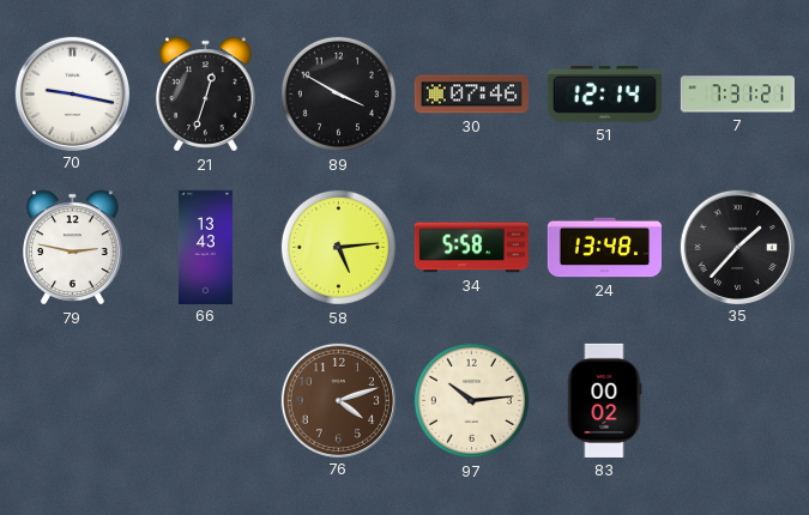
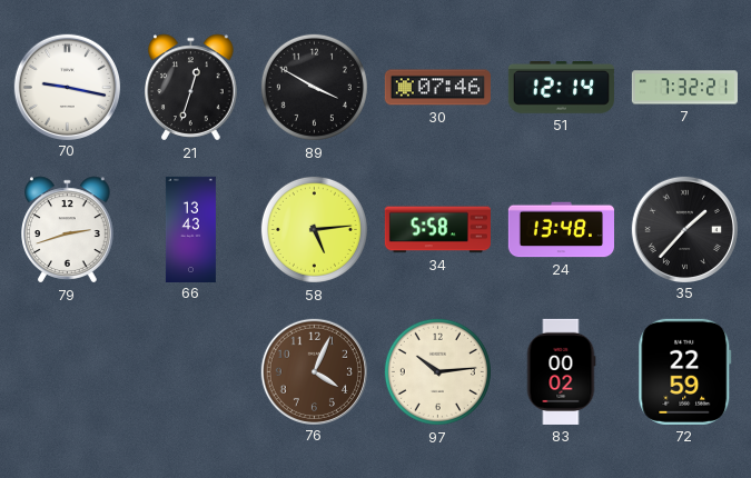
7: 7:31 -> 7:32
79: 2:47 -> 2:42
76: 4:12 -> 4:04
72: none -> 22:59
